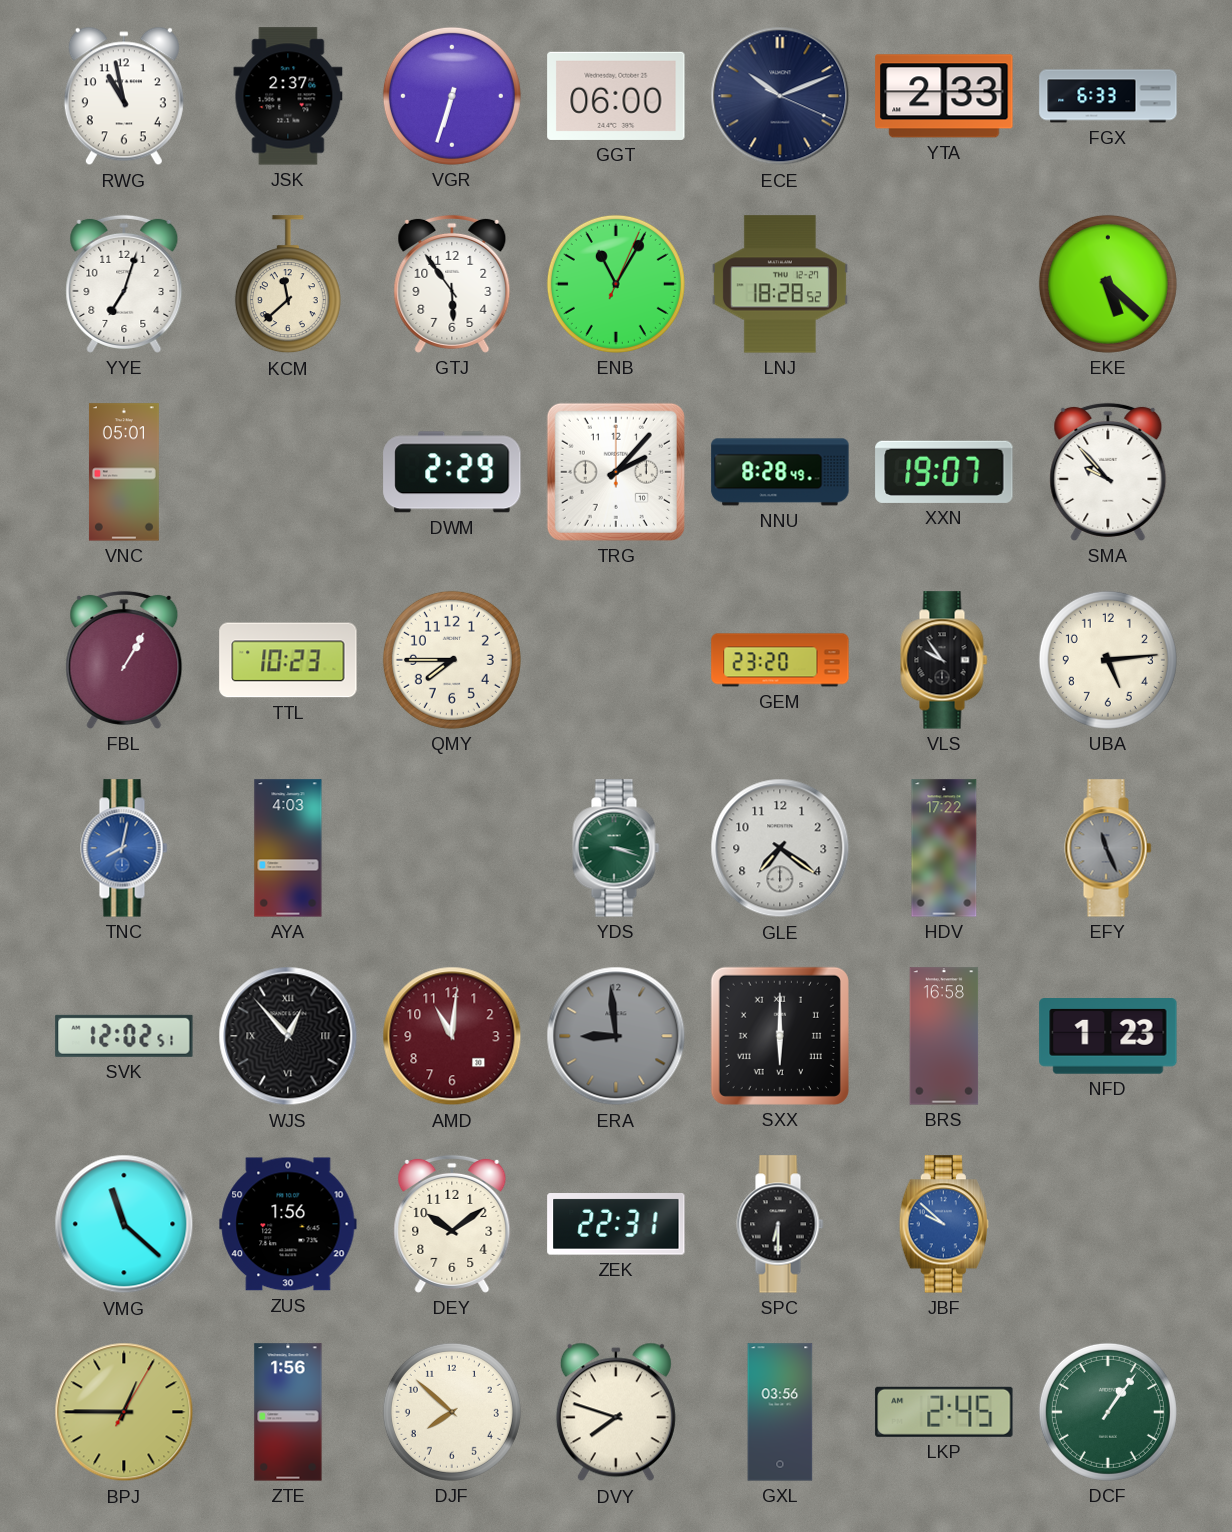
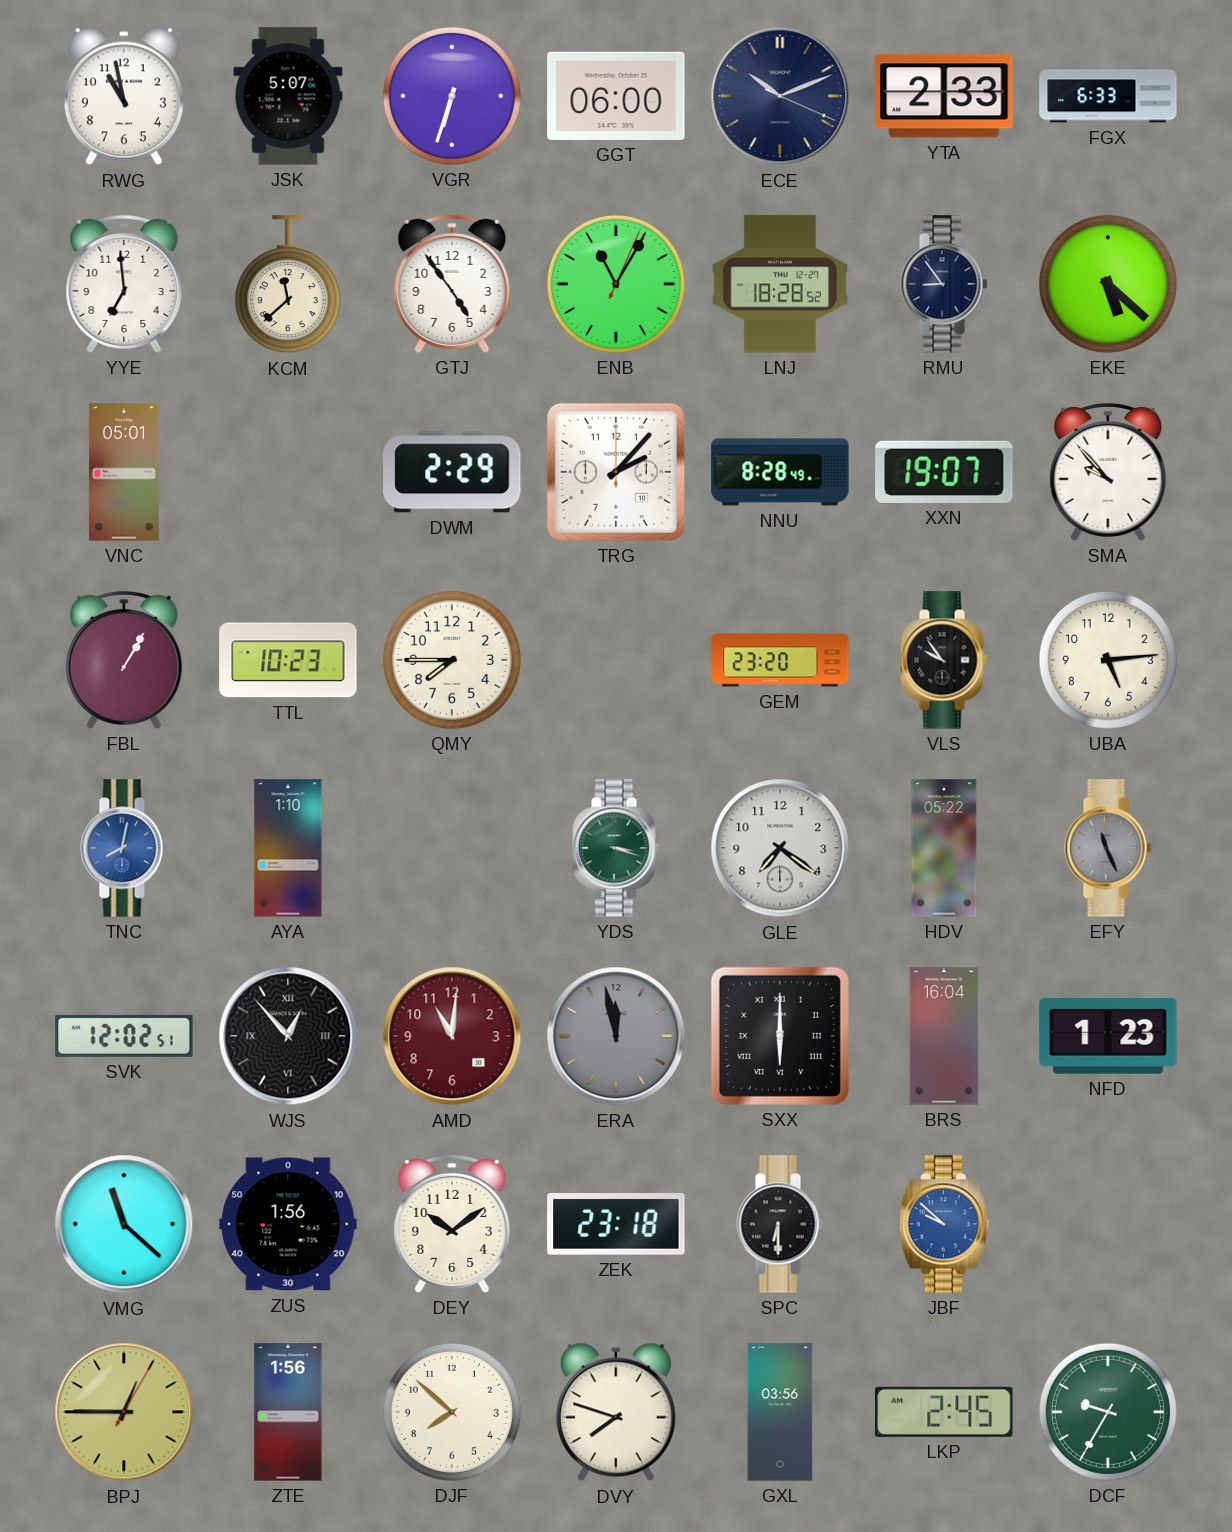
JSK: 2:37 -> 5:07
YYE: 7:03 -> 6:59
GTJ: 5:54 -> 4:54
RMU: none -> 8:54
AYA: 4:03 -> 1:10
HDV: 17:22 -> 05:22
ERA: 8:59 -> 11:58
BRS: 16:58 -> 16:04
ZEK: 22:31 -> 23:18
DCF: 1:06 -> 9:35
